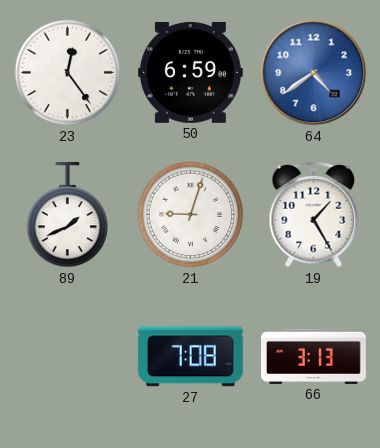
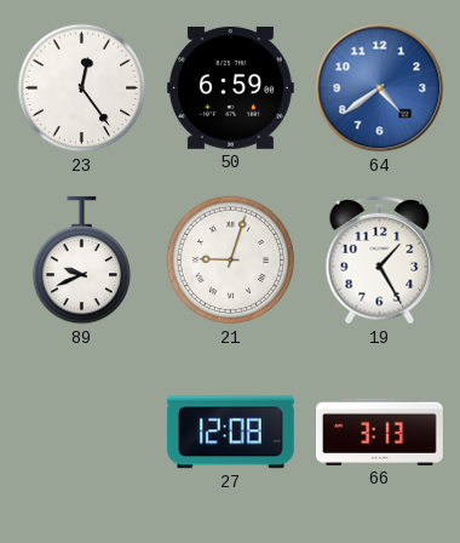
89: 1:41 -> 9:41
27: 7:08 -> 12:08
